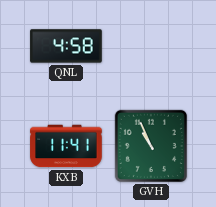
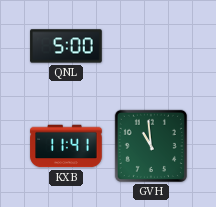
QNL: 4:58 -> 5:00
GVH: 10:56 -> 10:59
